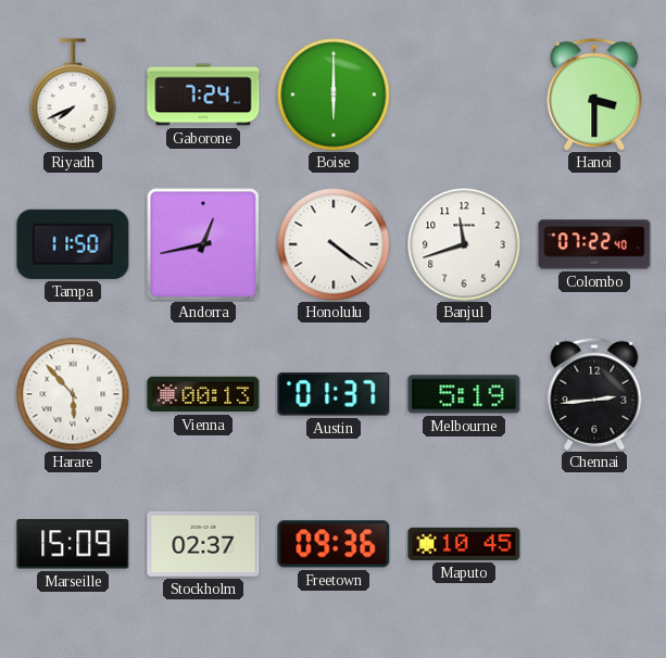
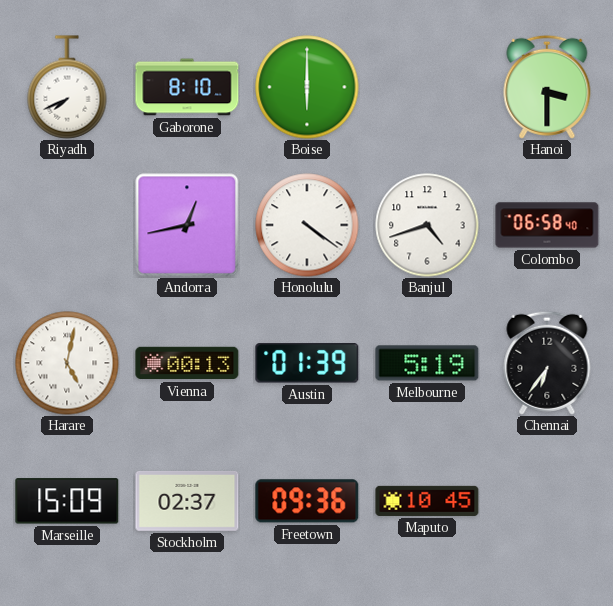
Gaborone: 7:24 -> 8:10
Tampa: 11:50 -> none
Banjul: 11:42 -> 4:42
Colombo: 07:22 -> 06:58
Harare: 5:53 -> 5:02
Austin: 01:37 -> 01:39
Chennai: 2:44 -> 6:36
